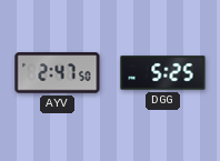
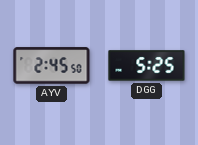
AYV: 2:47 -> 2:45
